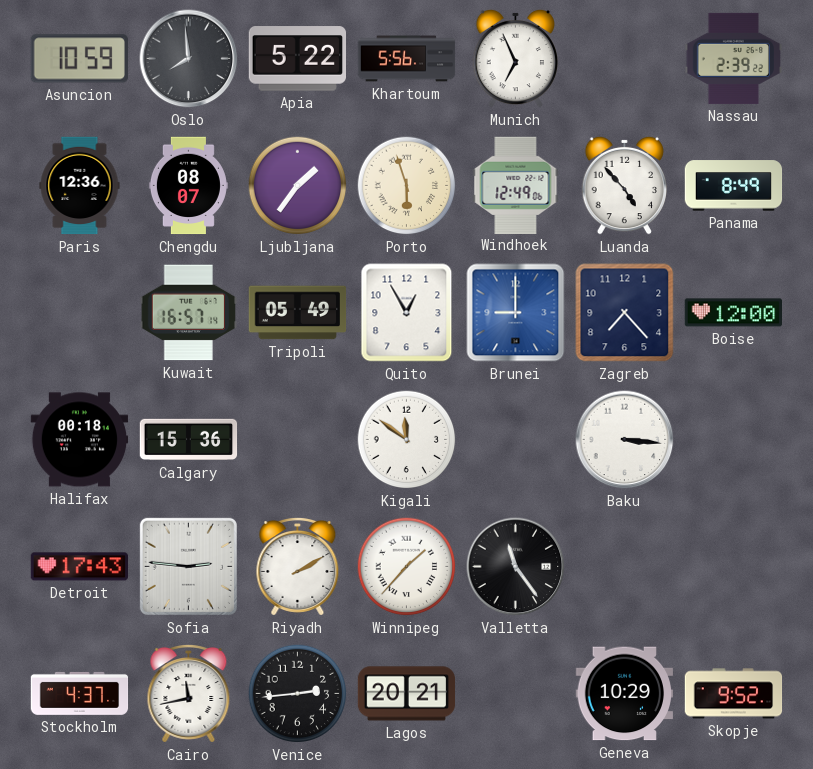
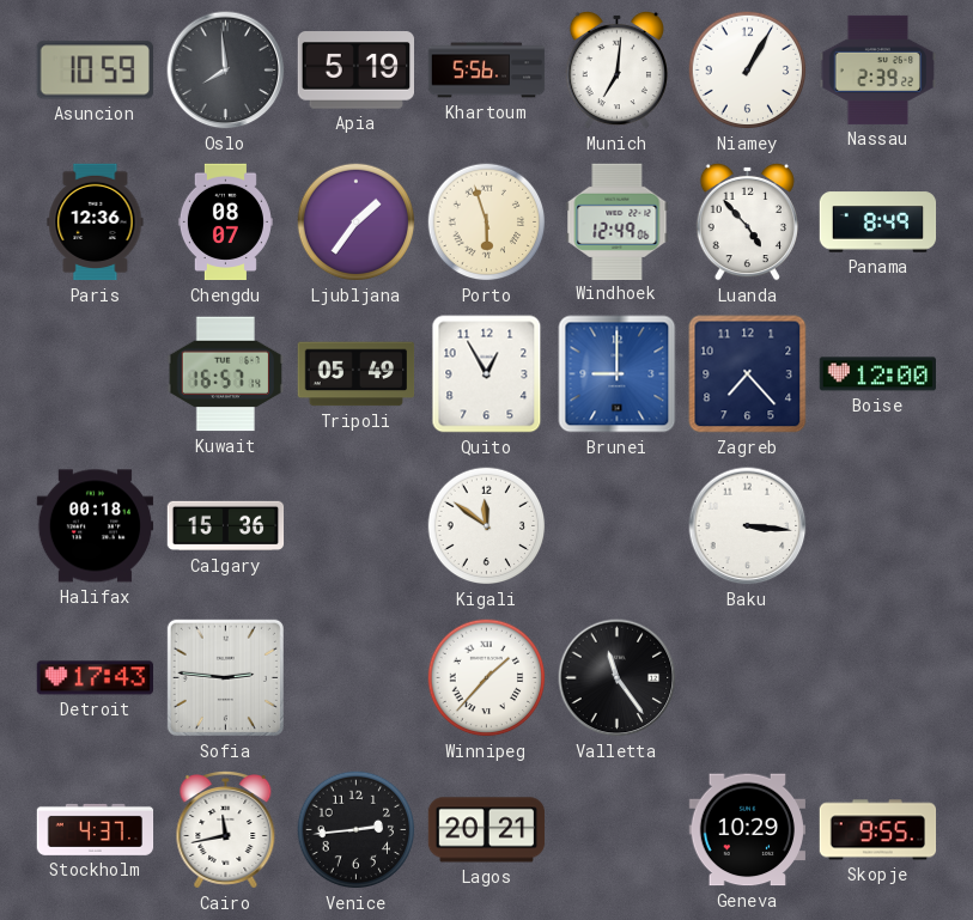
Apia: 5:22 -> 5:19
Munich: 6:56 -> 7:01
Niamey: none -> 1:05
Riyadh: 2:10 -> none
Skopje: 9:52 -> 9:55
